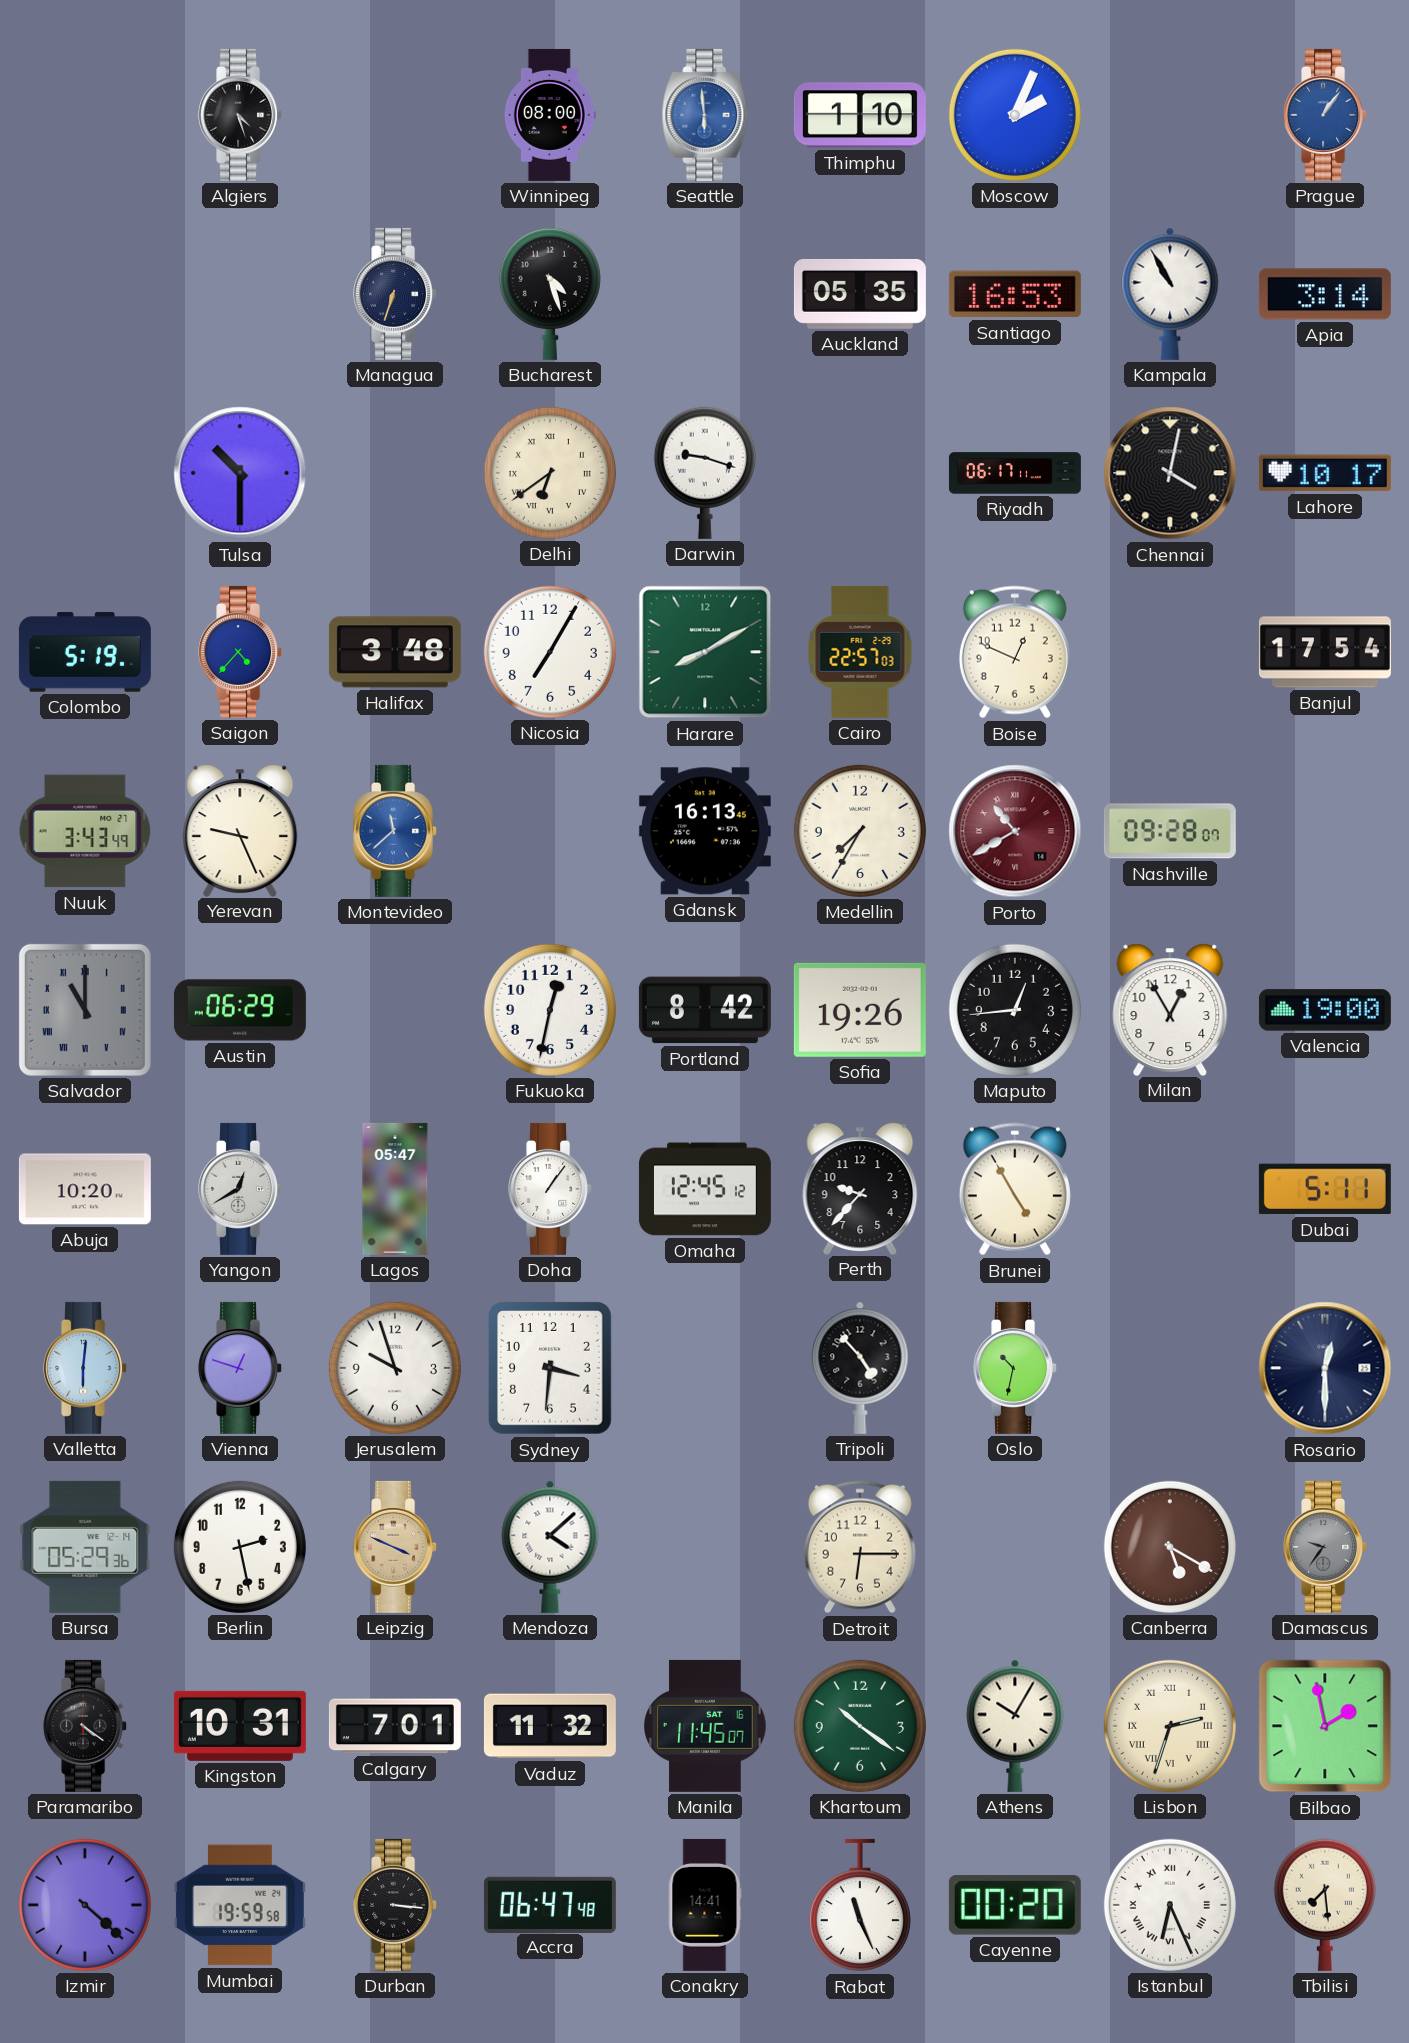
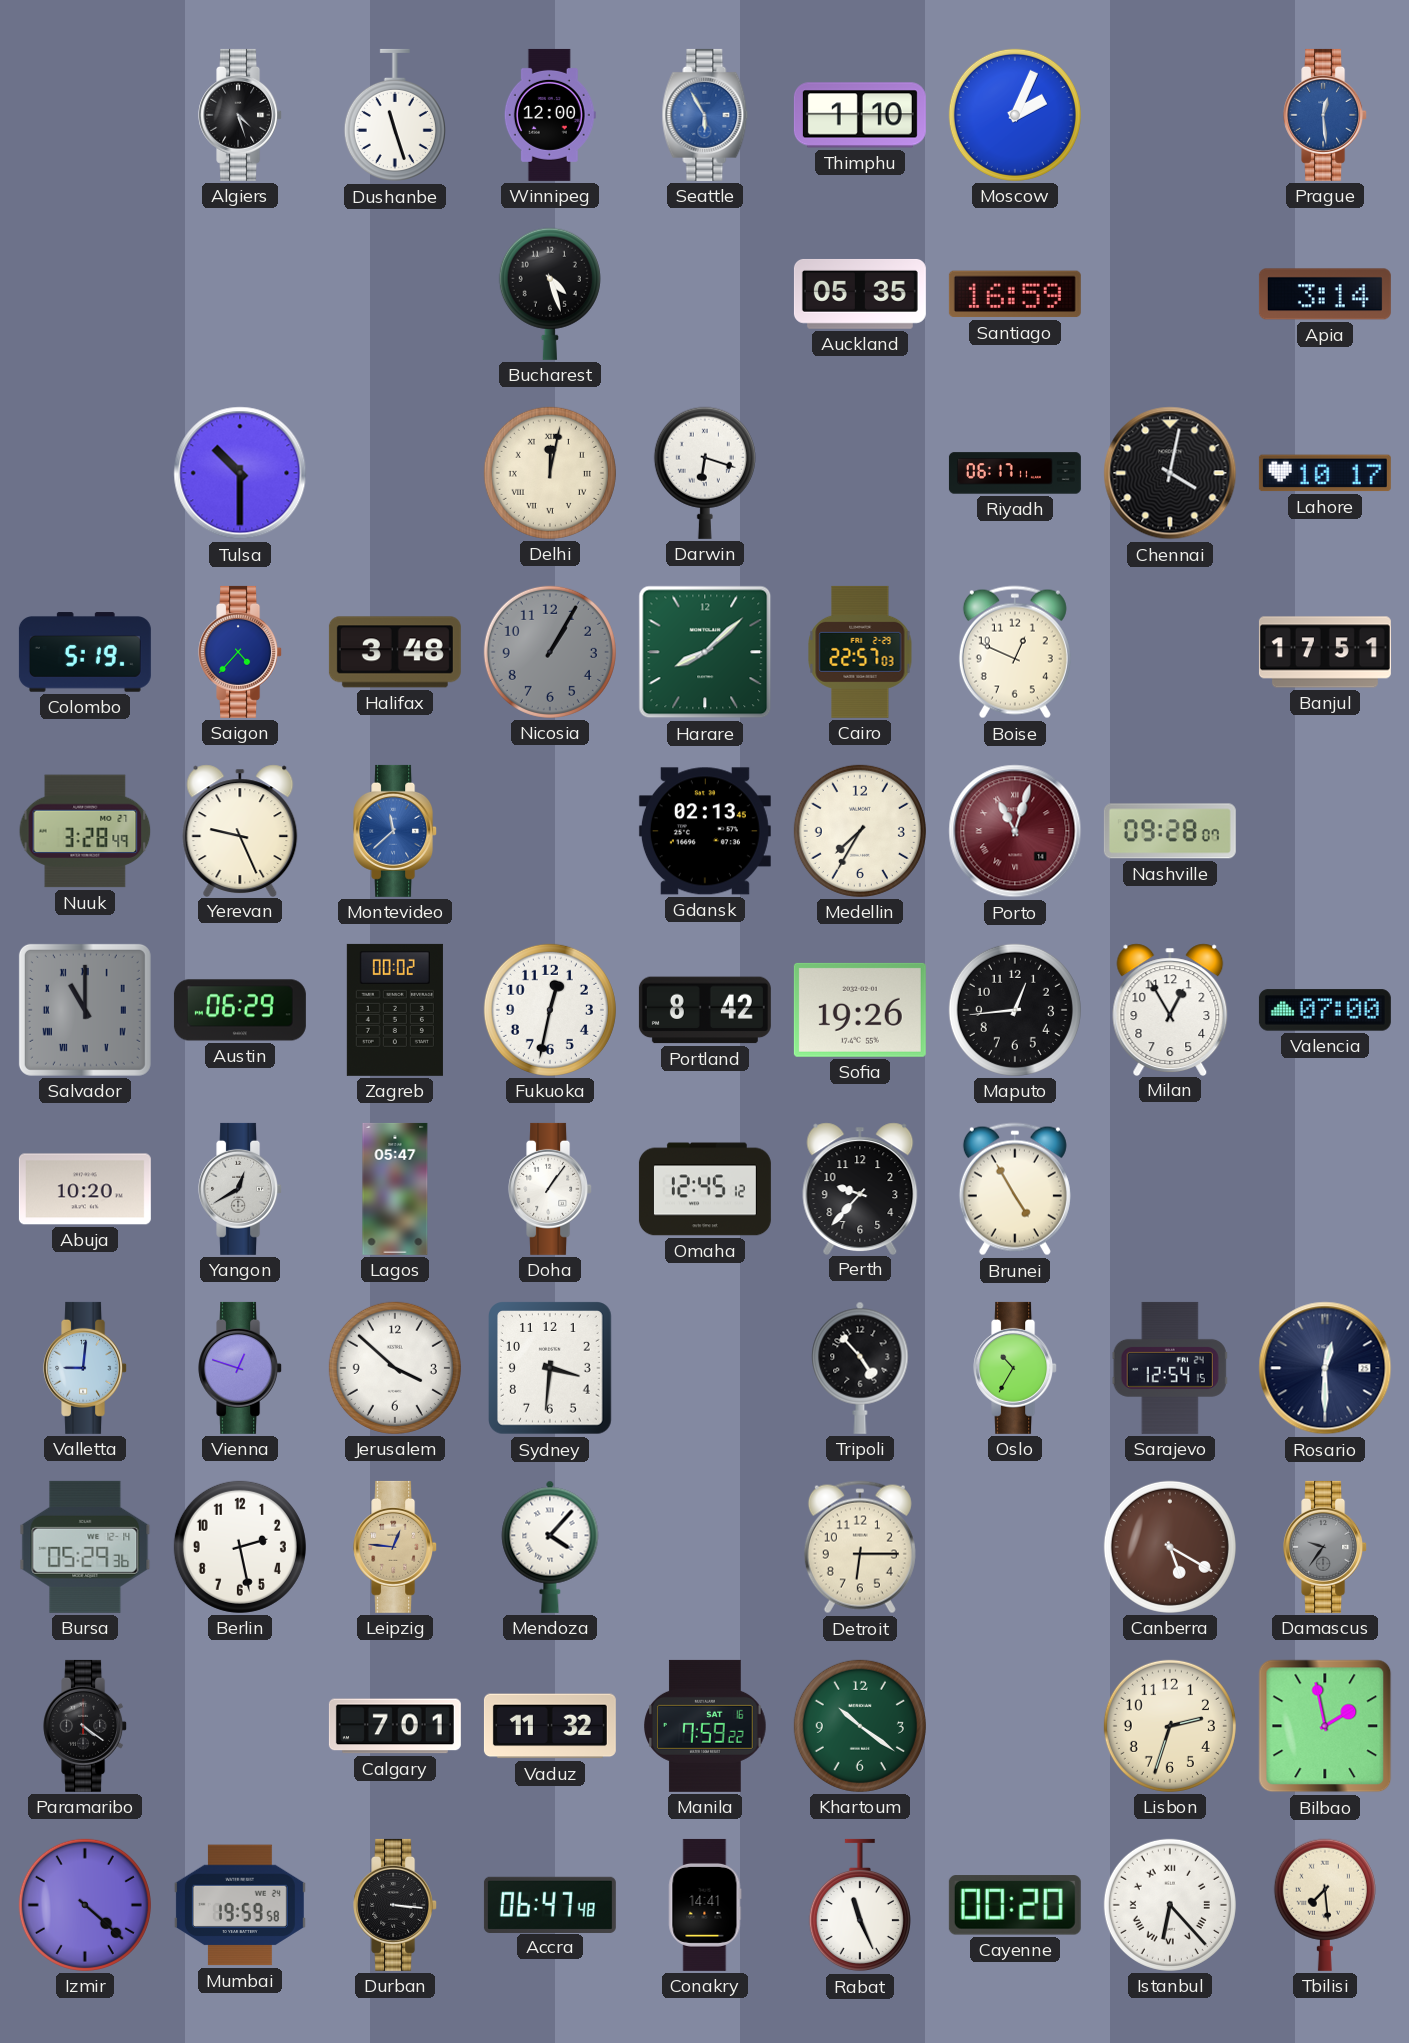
Dushanbe: none -> 11:27
Winnipeg: 08:00 -> 12:00
Seattle: 5:59 -> 5:55
Prague: 1:06 -> 12:29
Managua: 6:33 -> none
Santiago: 16:53 -> 16:59
Kampala: 10:55 -> none
Delhi: 6:39 -> 12:02
Darwin: 9:18 -> 6:18
Nicosia: 7:05 -> 1:05
Nicosia dial: white -> grey
Harare: 8:10 -> 8:08
Banjul: 17:54 -> 17:51
Nuuk: 3:43 -> 3:28
Gdansk: 16:13 -> 02:13
Porto: 10:40 -> 11:03
Zagreb: none -> 00:02
Valencia: 19:00 -> 07:00
Dubai: 5:11 -> none
Valletta: 6:01 -> 9:01
Jerusalem: 9:57 -> 3:52
Oslo: 10:32 -> 10:35
Sarajevo: none -> 12:54
Leipzig: 3:49 -> 12:46
Mendoza: 4:08 -> 4:07
Kingston: 10:31 -> none
Manila: 11:45 -> 7:59
Athens: 10:05 -> none
Lisbon numerals: Roman -> Arabic
Istanbul: 6:26 -> 6:23
